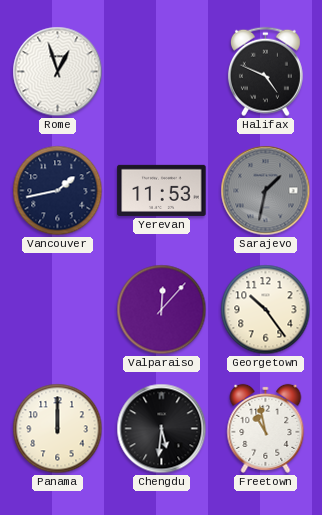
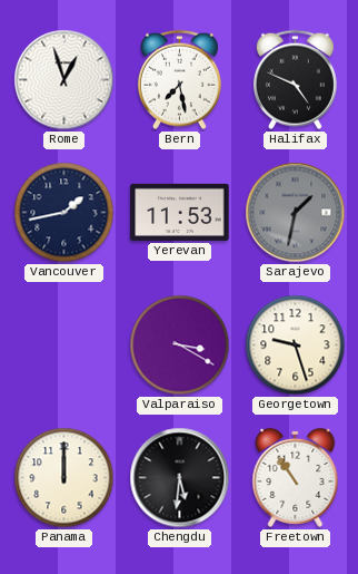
Bern: none -> 7:28
Valparaiso: 12:07 -> 3:20
Georgetown: 10:24 -> 9:27
Freetown: 10:58 -> 10:54
